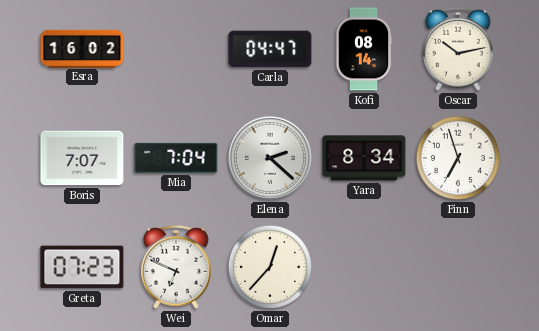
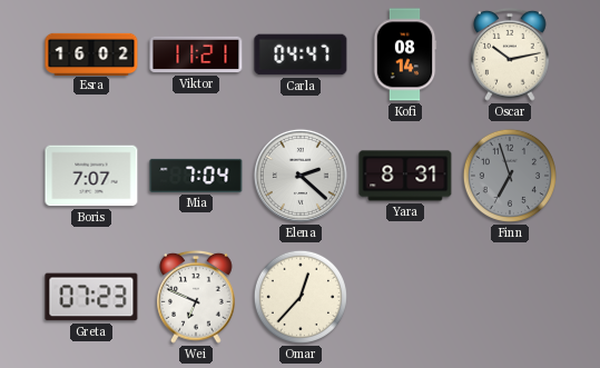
Viktor: none -> 11:21
Yara: 8:34 -> 8:31
Finn dial: white -> grey
